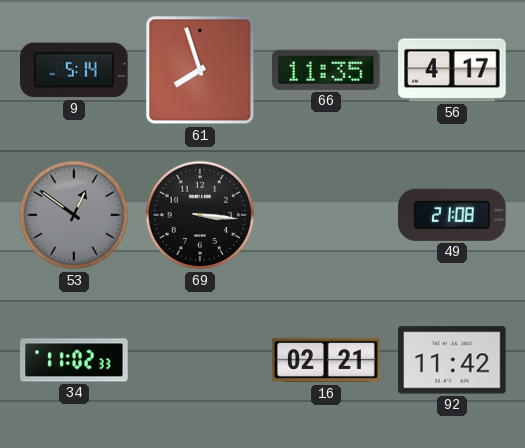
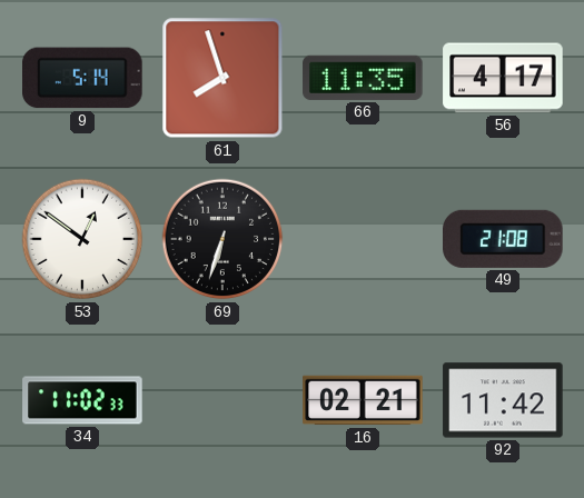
53 dial: grey -> white
69: 3:16 -> 6:33
